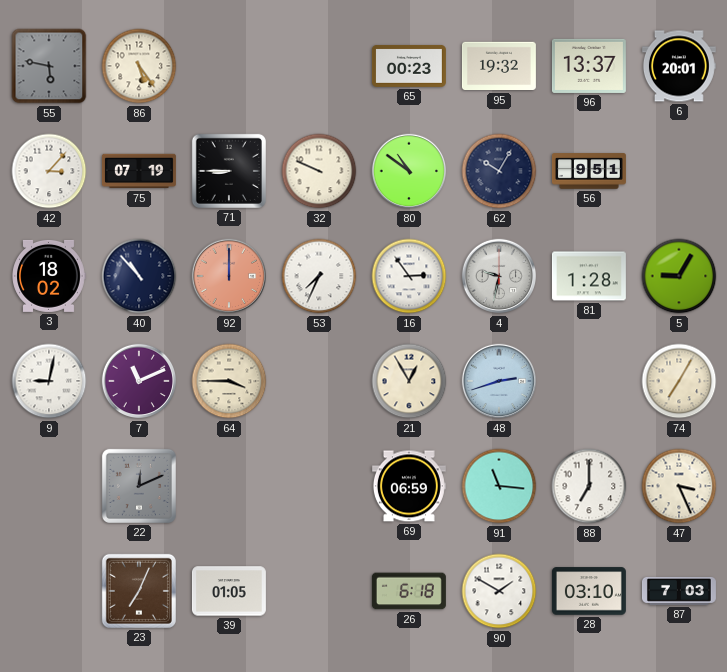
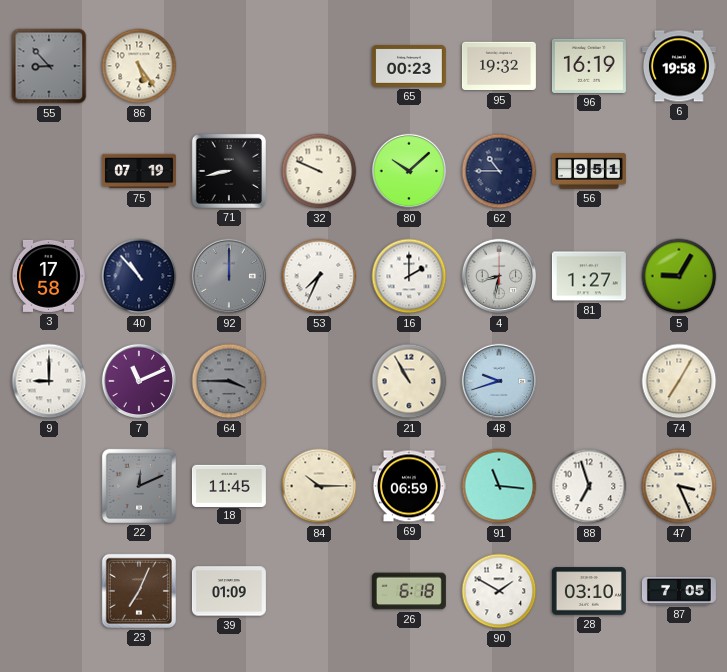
55: 5:47 -> 8:53
96: 13:37 -> 16:19
6: 20:01 -> 19:58
42: 3:07 -> none
71: 8:45 -> 8:43
80: 10:51 -> 10:08
62: 10:05 -> 10:45
3: 18:02 -> 17:58
92 dial: salmon -> grey
16: 2:54 -> 2:00
4: 9:32 -> 8:32
81: 1:28 -> 1:27
9: 9:02 -> 9:00
64 dial: cream -> grey
21: 12:55 -> 10:55
48: 2:42 -> 9:42
18: none -> 11:45
84: none -> 10:15
88: 7:00 -> 6:57
39: 01:05 -> 01:09
87: 7:03 -> 7:05
